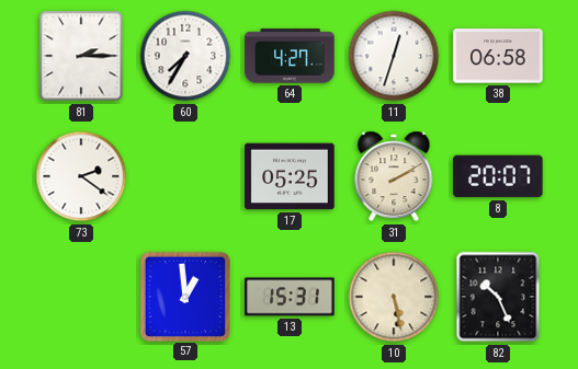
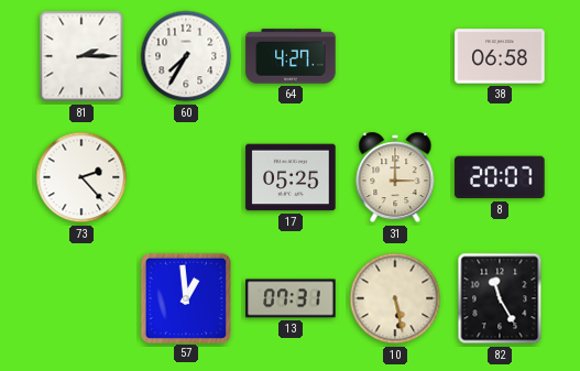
11: 12:33 -> none
73: 2:21 -> 2:23
31: 2:10 -> 3:00
13: 15:31 -> 07:31
82: 10:26 -> 11:25
